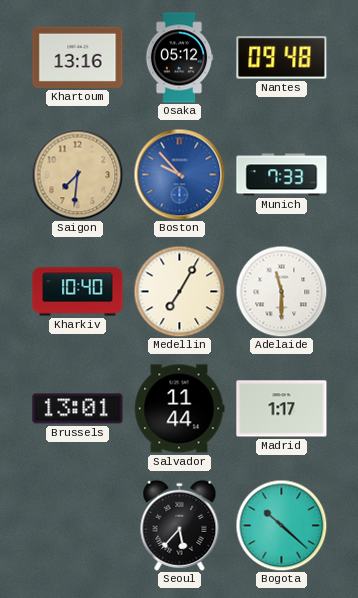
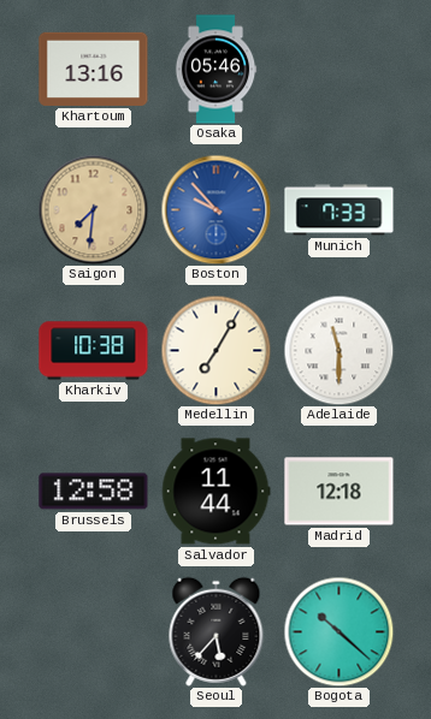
Osaka: 05:12 -> 05:46
Nantes: 09:48 -> none
Kharkiv: 10:40 -> 10:38
Brussels: 13:01 -> 12:58
Madrid: 1:17 -> 12:18
